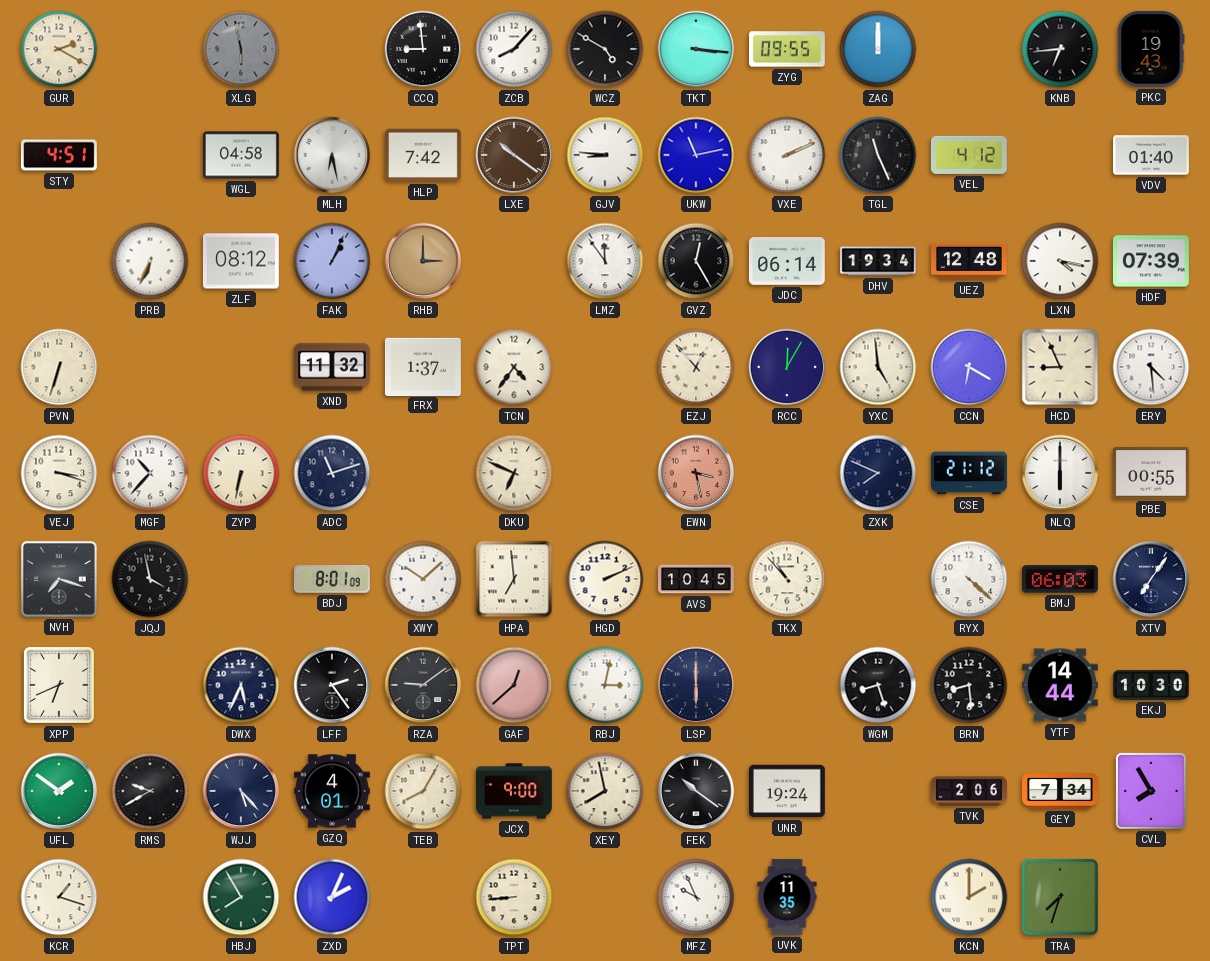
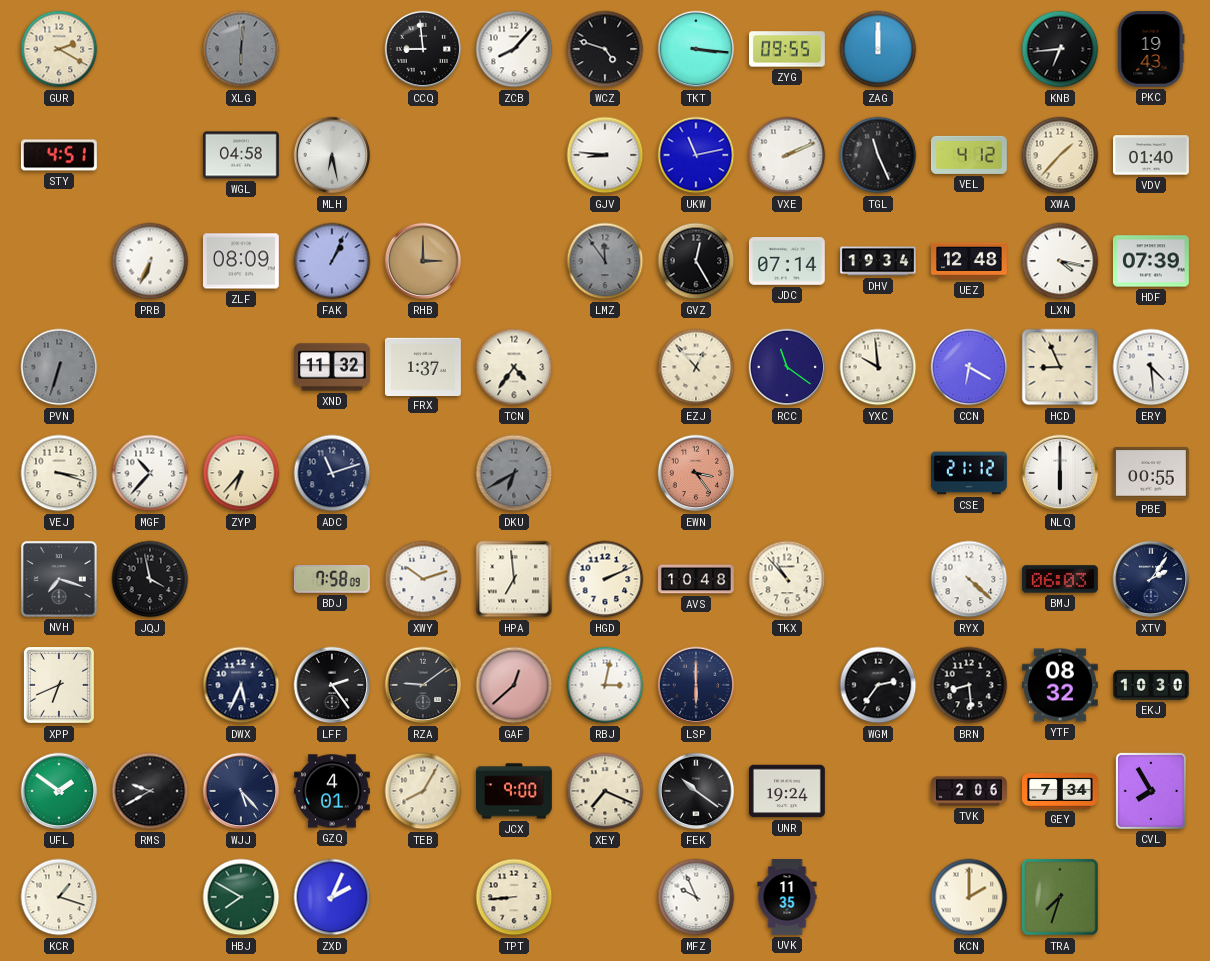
XLG: 5:58 -> 6:01
WCZ: 4:50 -> 4:48
HLP: 7:42 -> none
LXE: 10:21 -> none
XWA: none -> 1:37
ZLF: 08:12 -> 08:09
LMZ dial: white -> grey
JDC: 06:14 -> 07:14
PVN dial: cream -> grey
RCC: 12:05 -> 11:21
YXC: 4:59 -> 9:59
ZYP: 6:32 -> 6:37
DKU: 6:49 -> 6:40
DKU dial: cream -> grey
EWN: 3:28 -> 3:24
ZXK: 7:49 -> none
BDJ: 8:01 -> 7:58
XWY: 10:08 -> 10:12
AVS: 10:45 -> 10:48
XTV: 7:06 -> 2:06
WGM: 8:27 -> 2:36
YTF: 14:44 -> 08:32
XEY: 7:58 -> 7:19
HBJ: 7:55 -> 7:50
